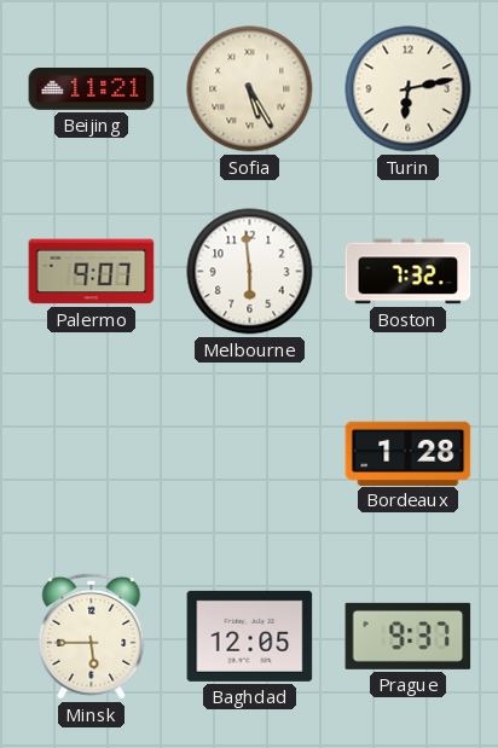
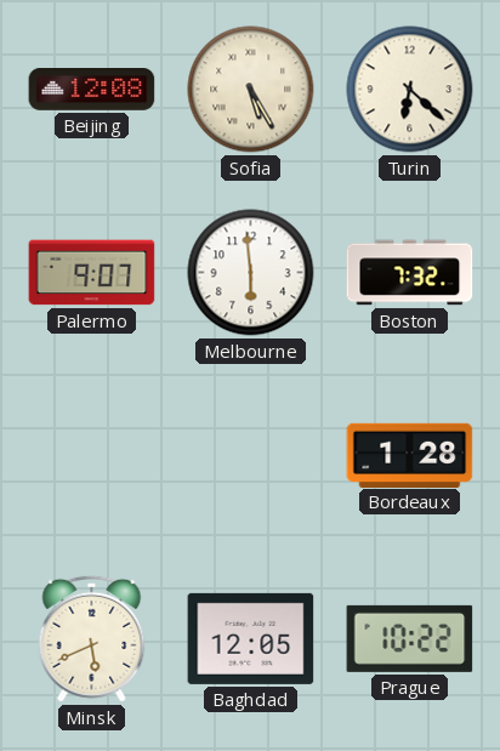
Beijing: 11:21 -> 12:08
Turin: 6:13 -> 6:22
Minsk: 5:45 -> 5:41
Prague: 9:37 -> 10:22
